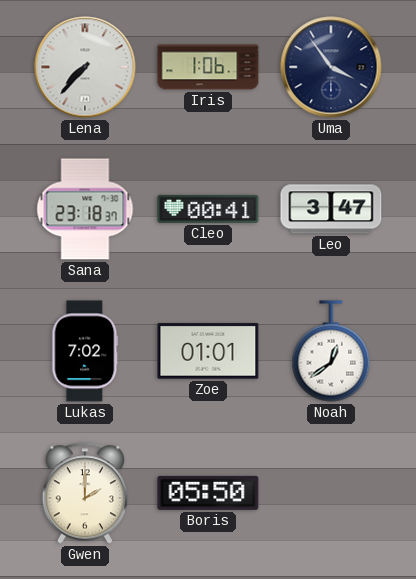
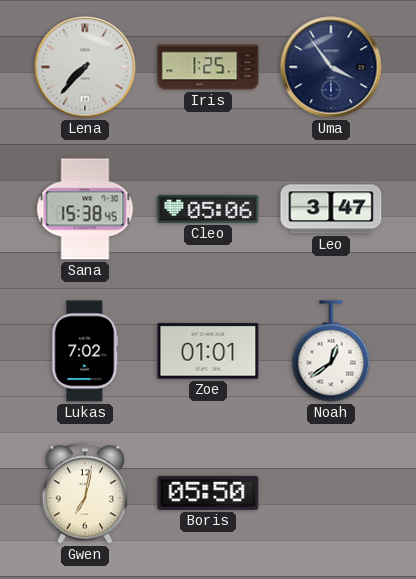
Iris: 1:06 -> 1:25
Sana: 23:18 -> 15:38
Cleo: 00:41 -> 05:06
Gwen: 2:00 -> 7:02
